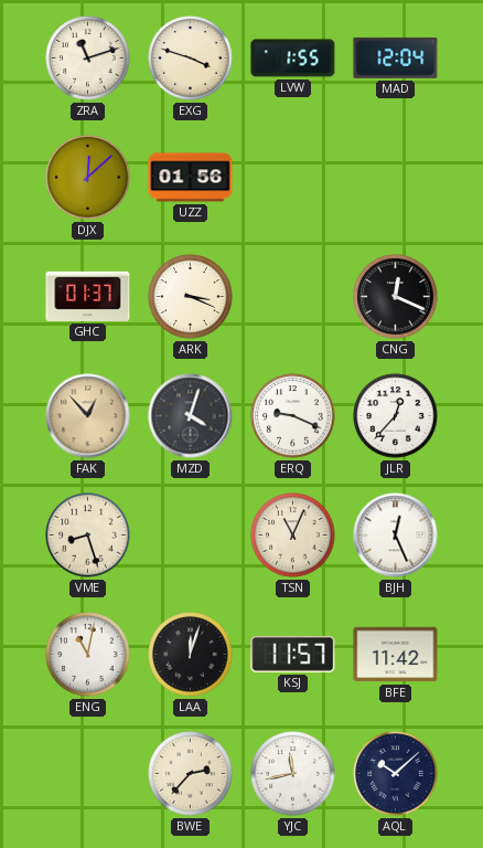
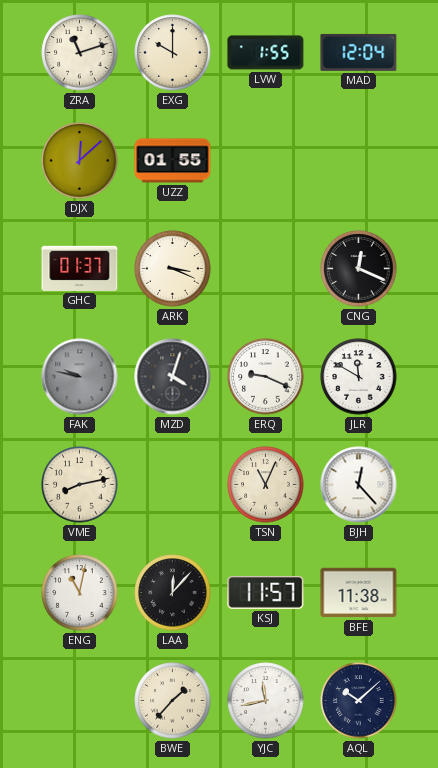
EXG: 3:48 -> 10:00
UZZ: 01:56 -> 01:55
FAK: 12:53 -> 9:47
FAK dial: champagne -> grey
JLR: 12:37 -> 11:50
VME: 8:27 -> 8:13
BJH: 12:26 -> 12:23
LAA: 12:03 -> 12:07
BFE: 11:42 -> 11:38
BWE: 2:37 -> 1:37
